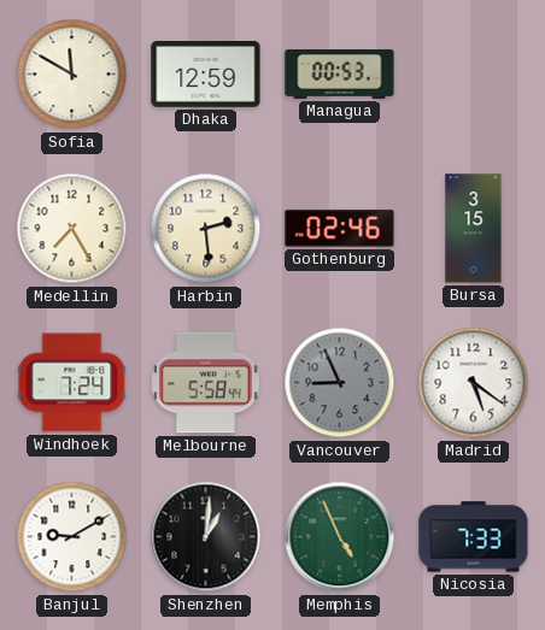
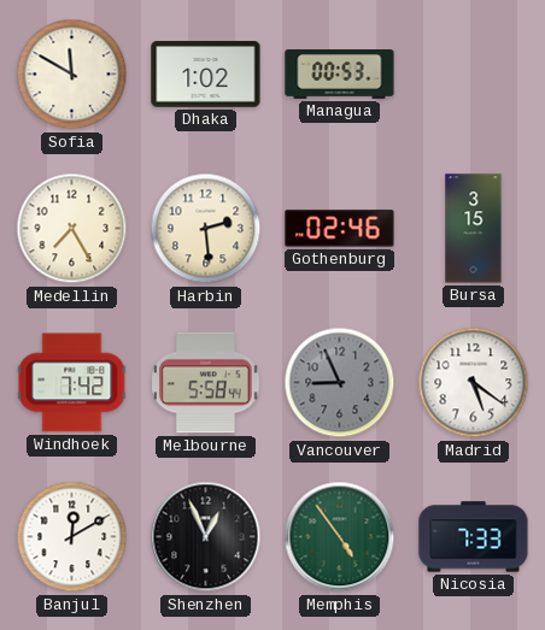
Dhaka: 12:59 -> 1:02
Windhoek: 7:24 -> 7:42
Banjul: 9:10 -> 12:10
Shenzhen: 1:01 -> 12:56
Memphis: 4:56 -> 4:54
